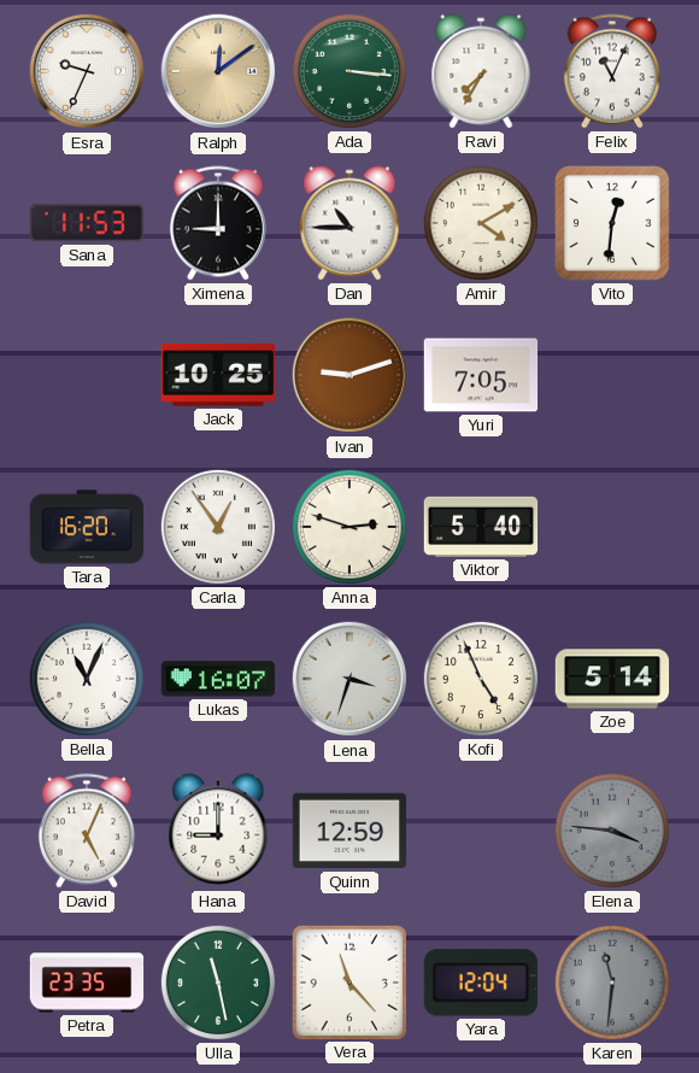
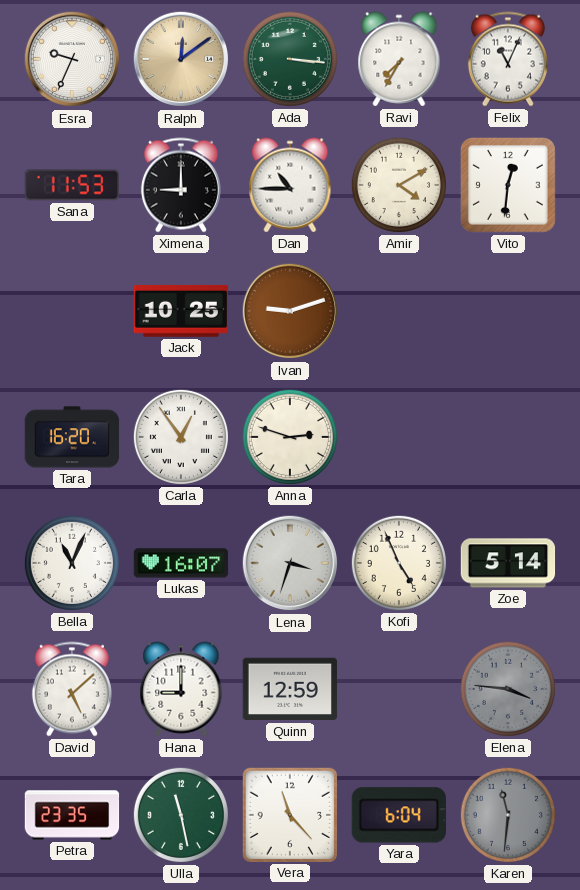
Yuri: 7:05 -> none
Viktor: 5:40 -> none
David: 5:04 -> 5:08
Yara: 12:04 -> 6:04
